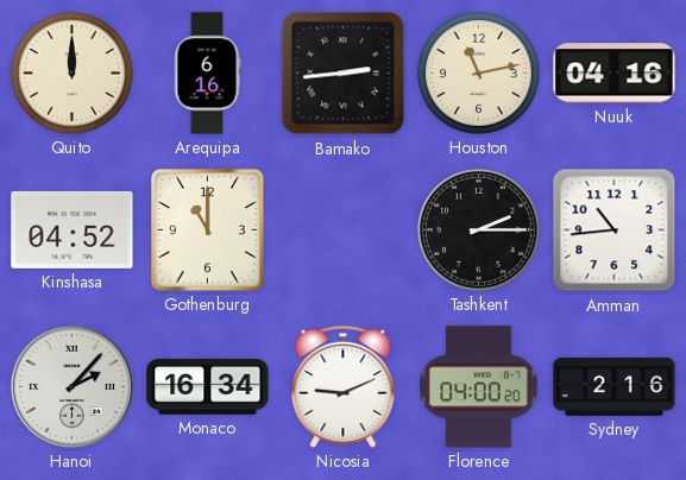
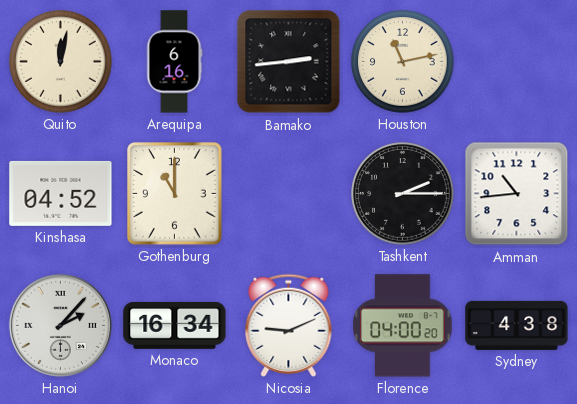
Quito: 12:00 -> 12:02
Nuuk: 04:16 -> none
Sydney: 2:16 -> 4:38
